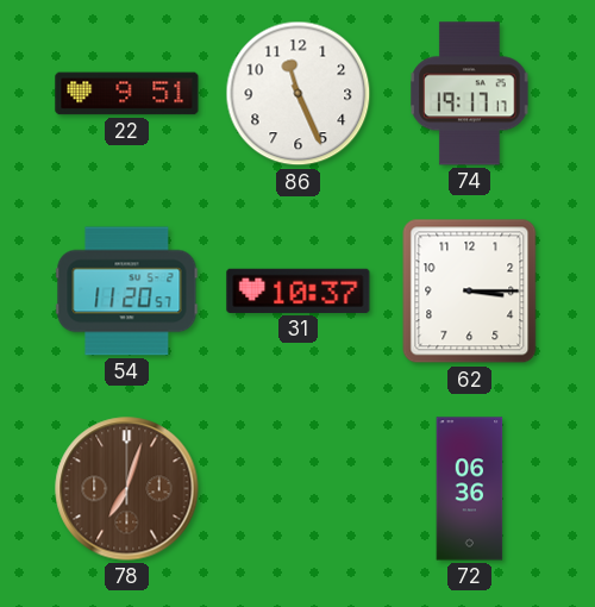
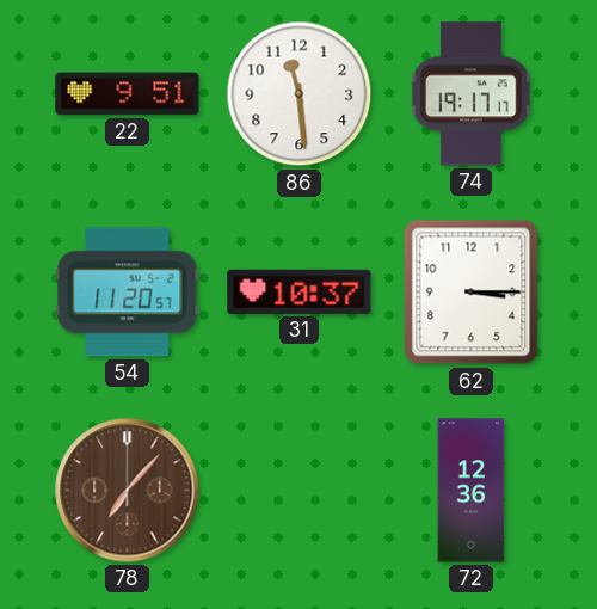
86: 11:26 -> 11:29
78: 7:03 -> 7:07
72: 06:36 -> 12:36
